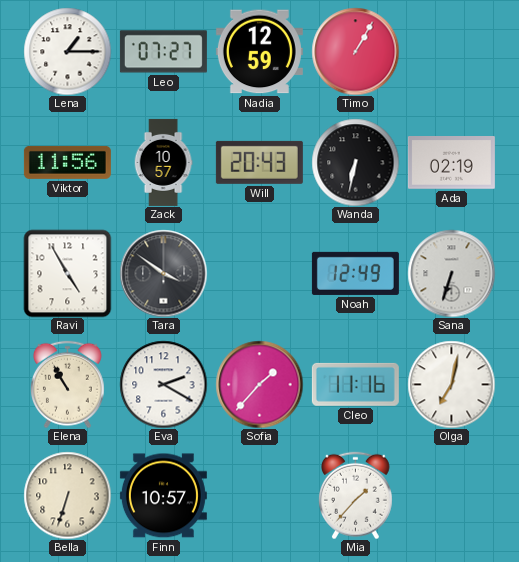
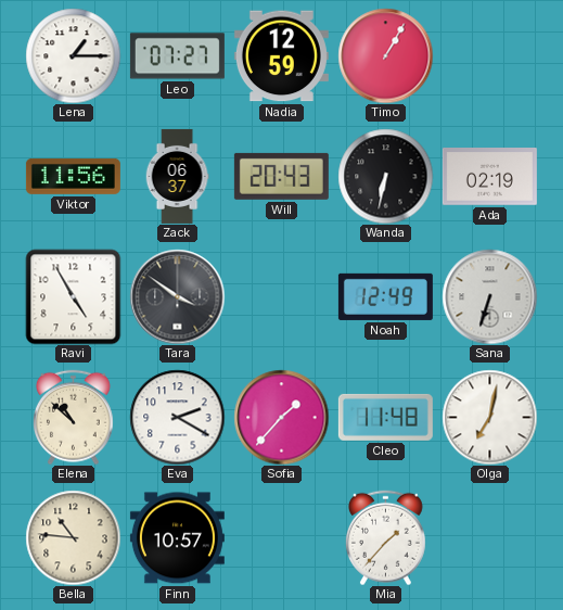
Zack: 10:57 -> 06:37
Elena: 10:55 -> 10:52
Cleo: 11:16 -> 11:48
Bella: 6:33 -> 10:46
